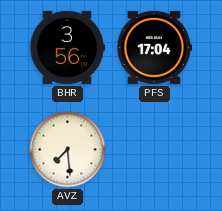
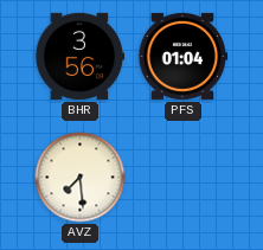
PFS: 17:04 -> 01:04
